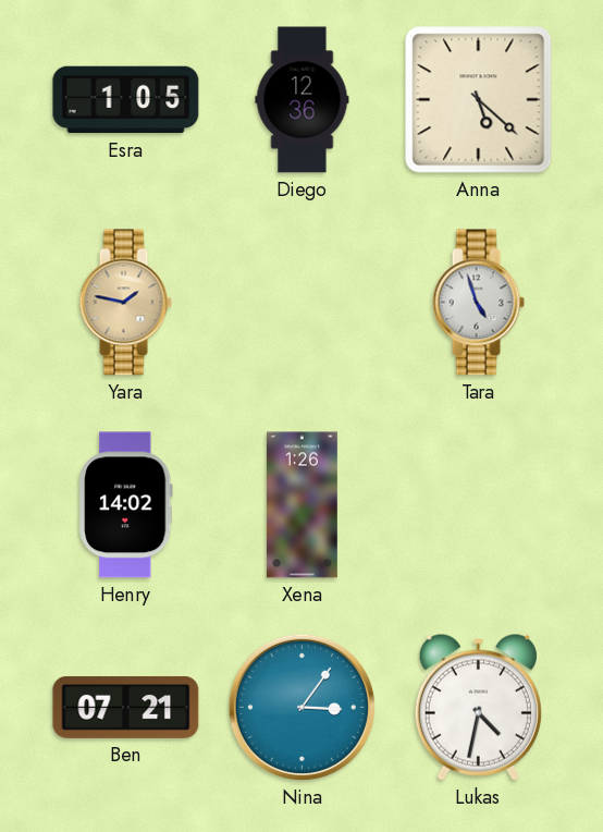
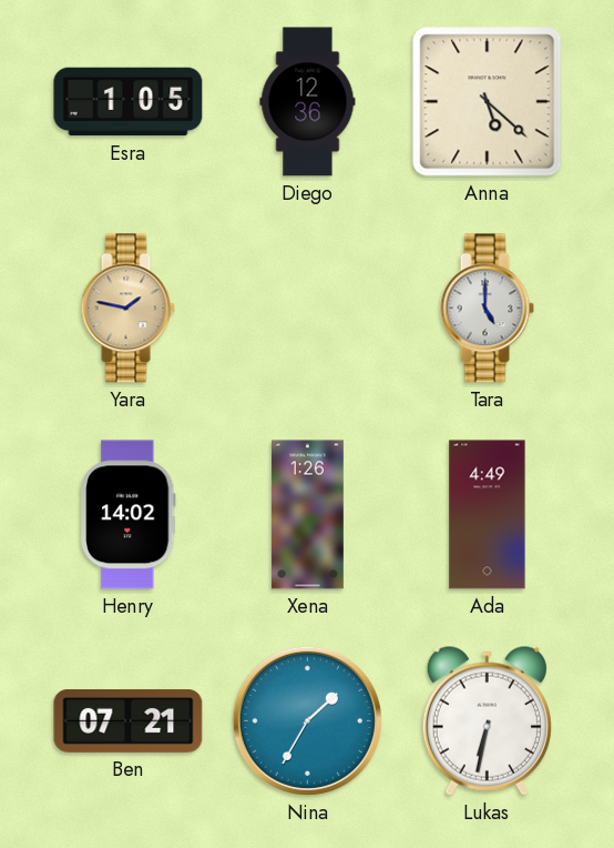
Tara: 4:57 -> 5:00
Ada: none -> 4:49
Nina: 3:06 -> 1:35
Lukas: 4:32 -> 6:32
